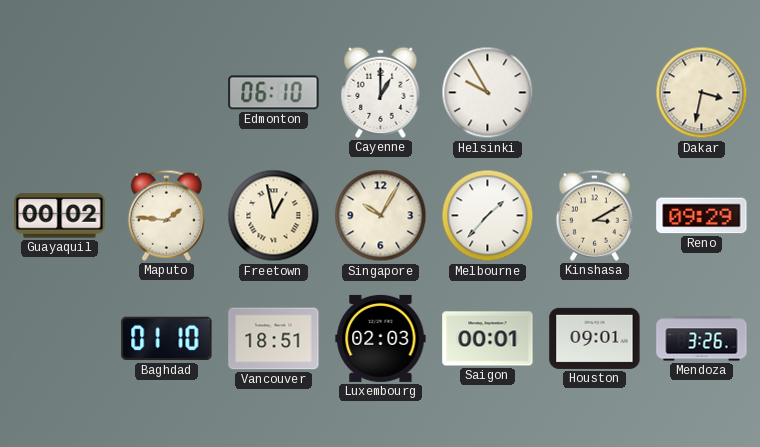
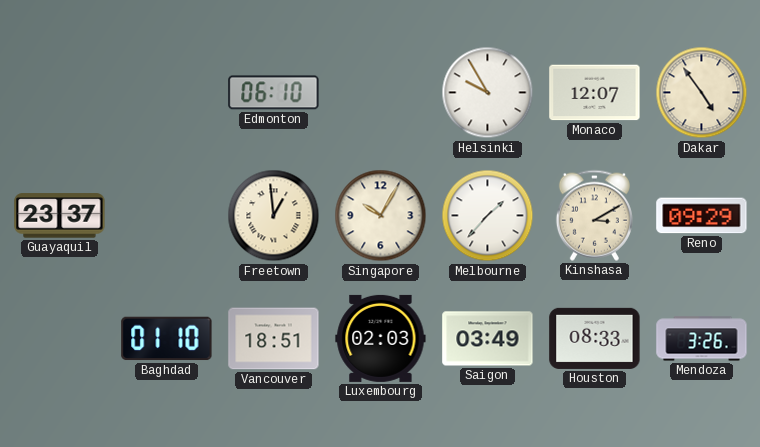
Cayenne: 1:00 -> none
Monaco: none -> 12:07
Dakar: 3:32 -> 4:54
Guayaquil: 00:02 -> 23:37
Maputo: 1:46 -> none
Freetown: 12:58 -> 12:59
Saigon: 00:01 -> 03:49
Houston: 09:01 -> 08:33
